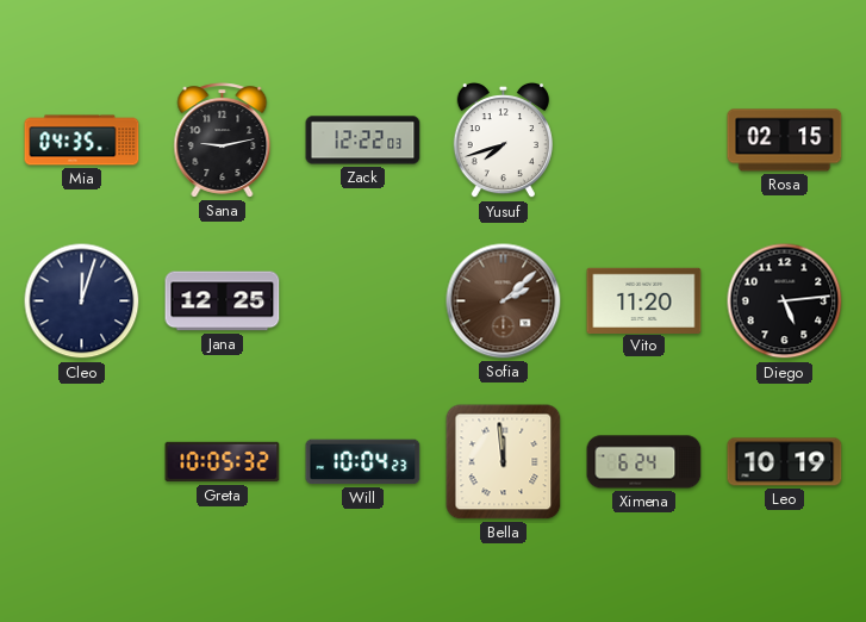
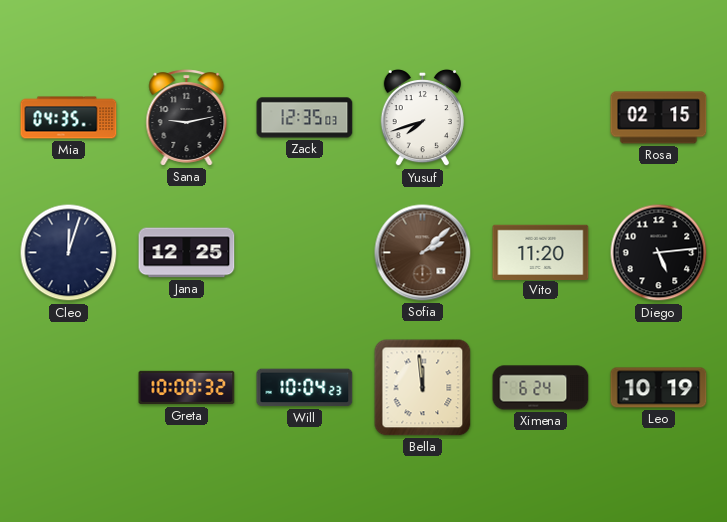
Zack: 12:22 -> 12:35
Greta: 10:05 -> 10:00
